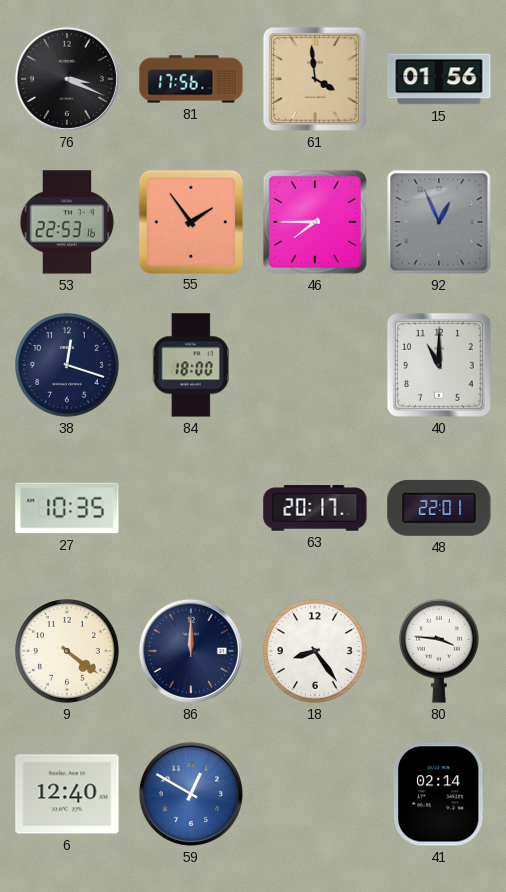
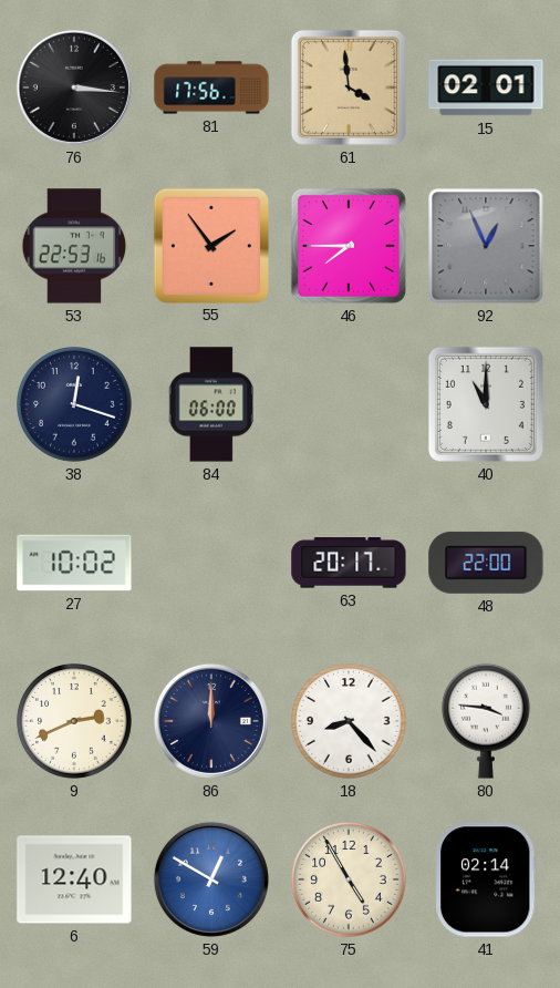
76: 3:19 -> 3:16
15: 01:56 -> 02:01
84: 18:00 -> 06:00
27: 10:35 -> 10:02
48: 22:01 -> 22:00
9: 4:21 -> 2:41
18: 8:24 -> 8:23
75: none -> 4:55
